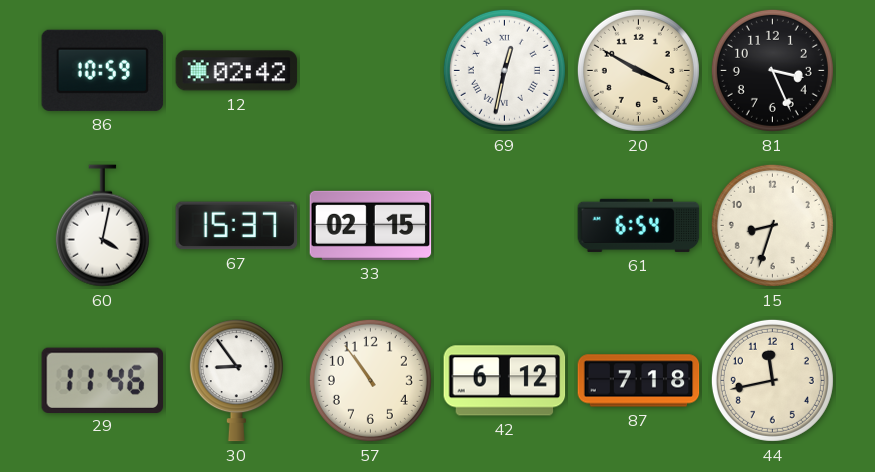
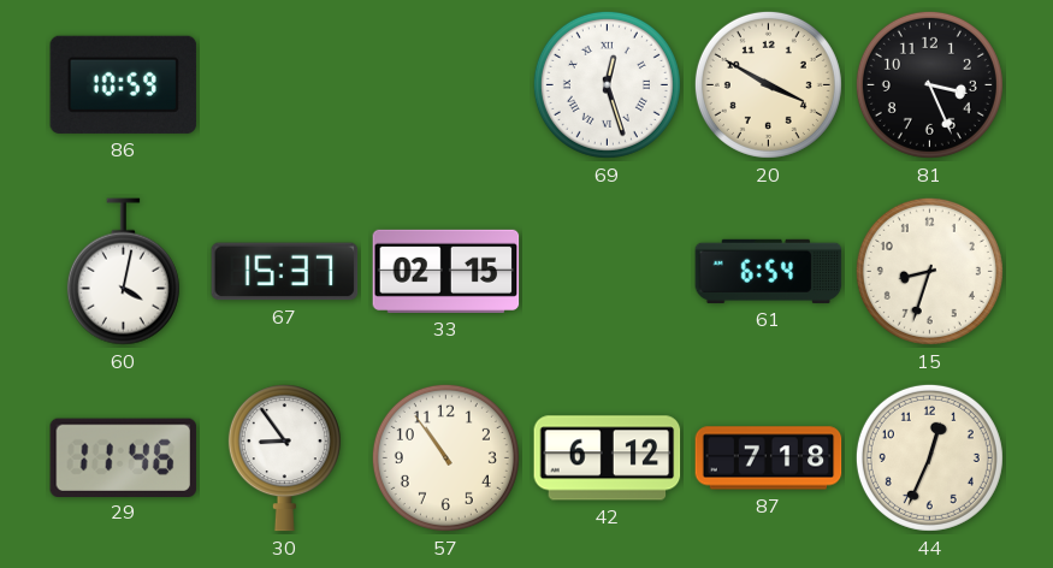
12: 02:42 -> none
69: 12:32 -> 12:27
44: 11:43 -> 12:34
